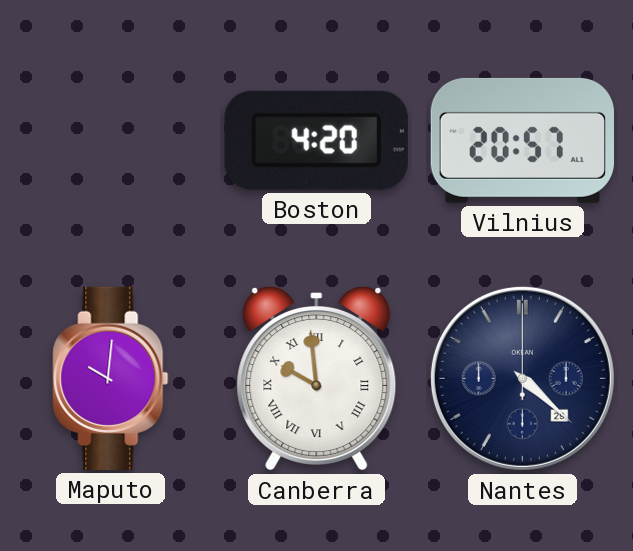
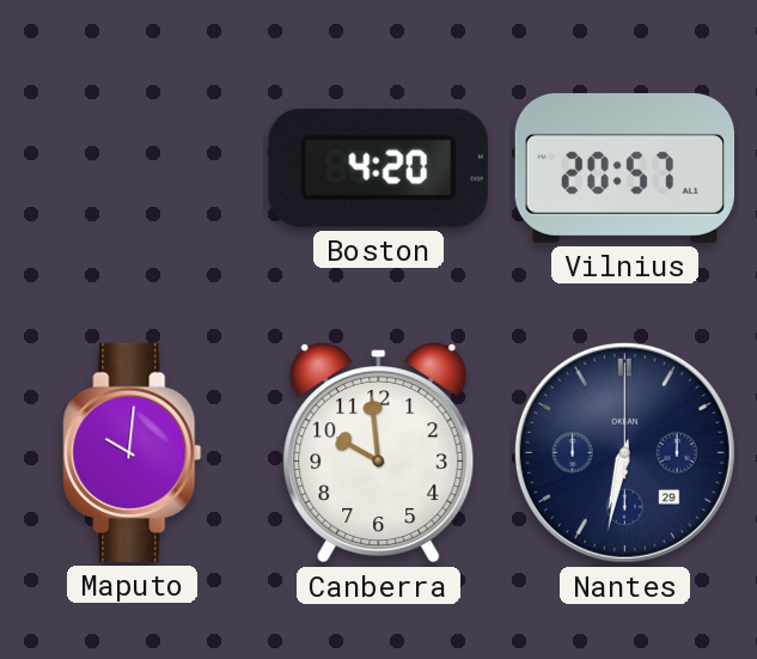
Canberra numerals: Roman -> Arabic
Nantes: 4:22 -> 6:32
